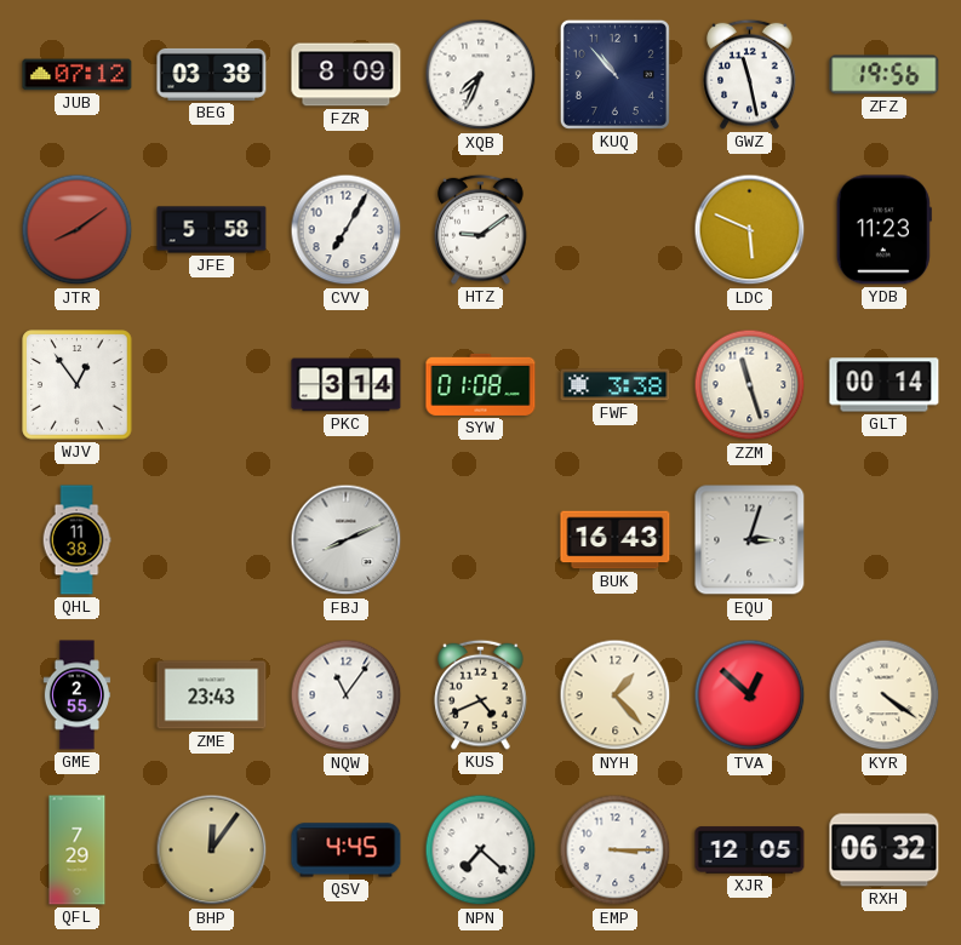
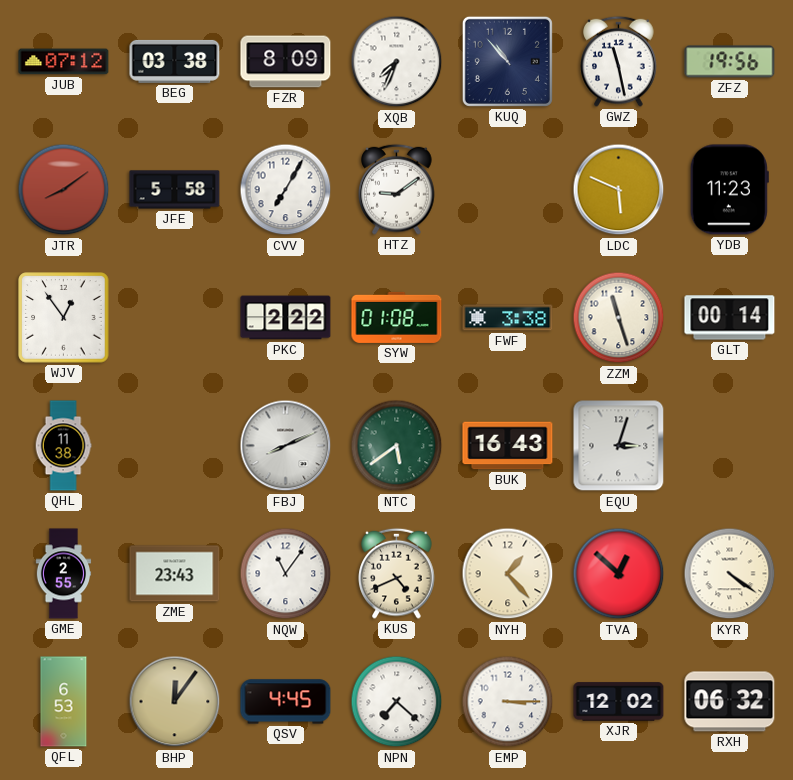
PKC: 3:14 -> 2:22
NTC: none -> 5:39
QFL: 7:29 -> 6:53
XJR: 12:05 -> 12:02
